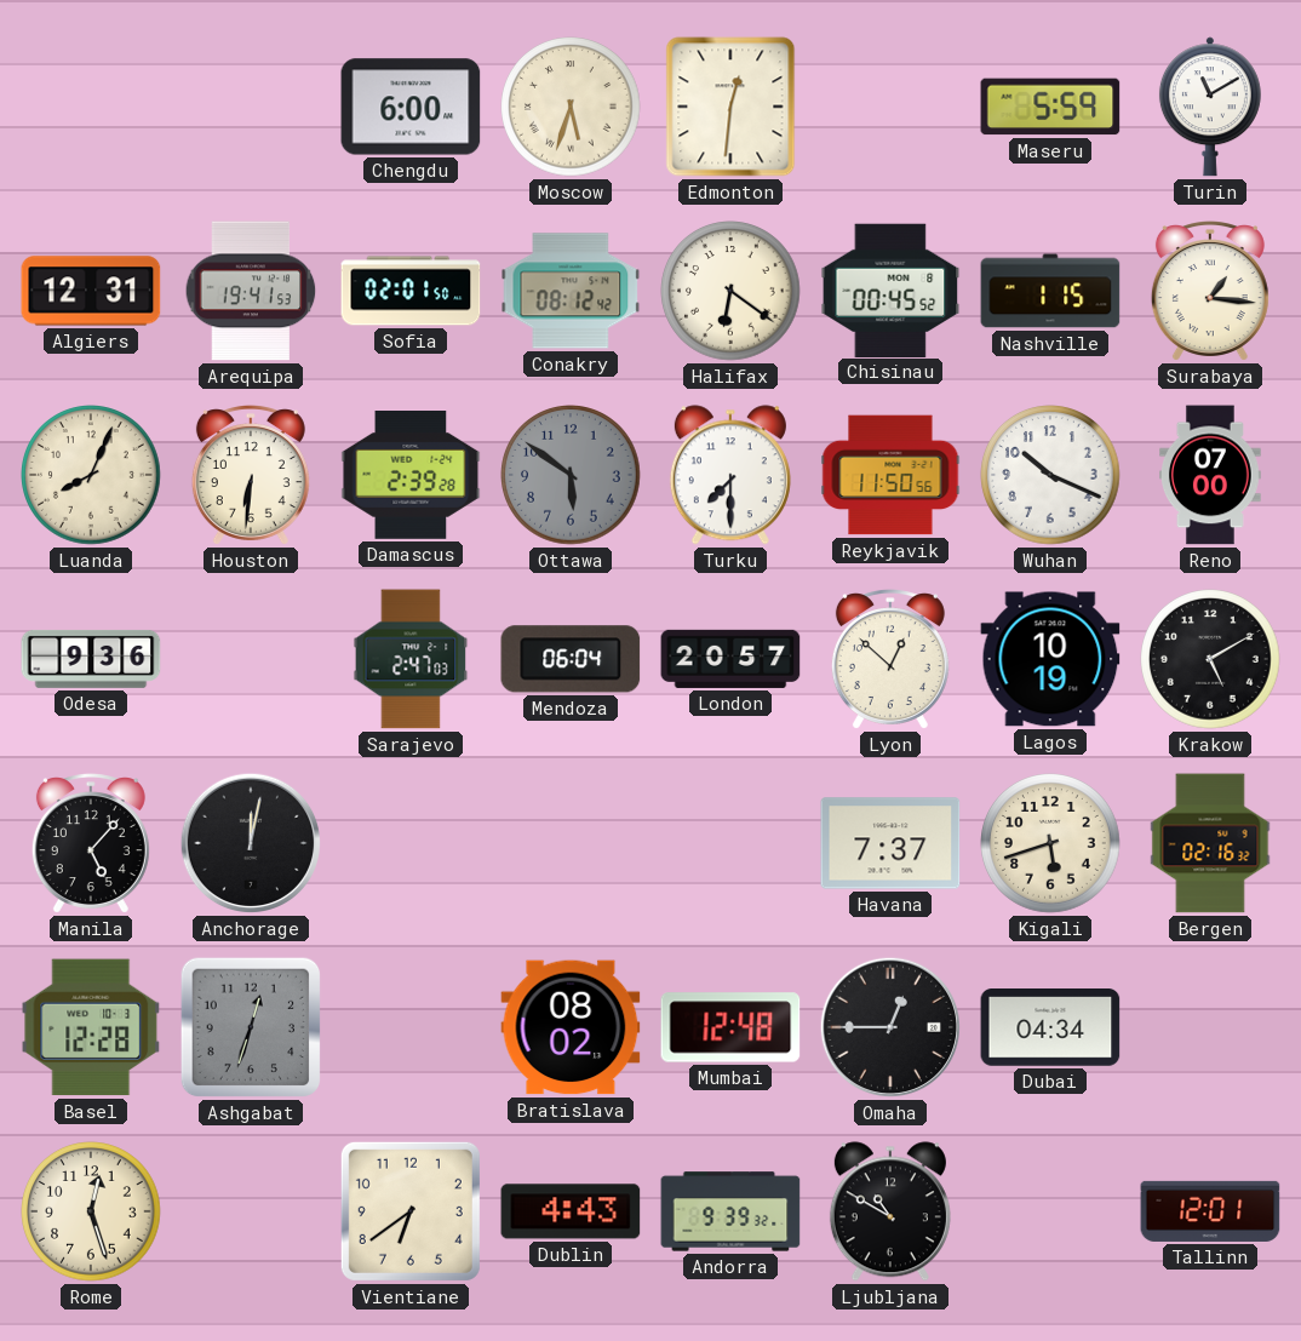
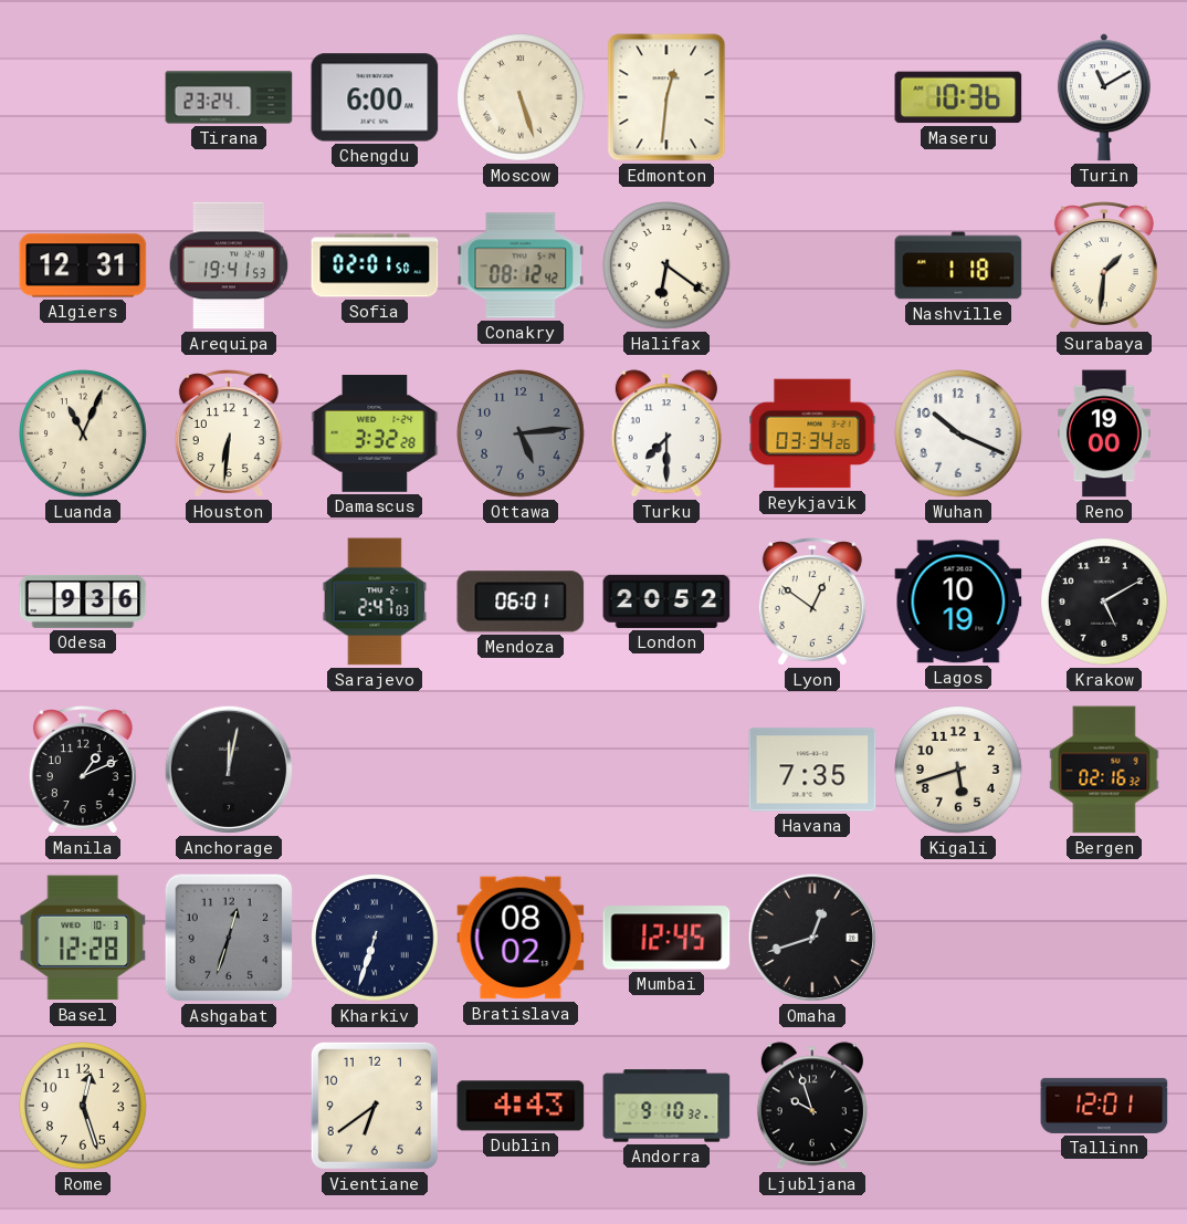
Tirana: none -> 23:24
Moscow: 5:33 -> 5:27
Maseru: 5:59 -> 10:36
Chisinau: 00:45 -> none
Nashville: 1:15 -> 1:18
Surabaya: 1:16 -> 1:31
Luanda: 8:04 -> 11:04
Damascus: 2:39 -> 3:32
Ottawa: 5:51 -> 5:14
Reykjavik: 11:50 -> 03:34
Reno: 07:00 -> 19:00
Mendoza: 06:04 -> 06:01
London: 20:57 -> 20:52
Lyon: 12:52 -> 12:51
Manila: 5:07 -> 1:11
Havana: 7:37 -> 7:35
Kharkiv: none -> 6:33
Mumbai: 12:48 -> 12:45
Omaha: 12:45 -> 12:42
Dubai: 04:34 -> none
Andorra: 9:39 -> 9:10
Ljubljana: 10:50 -> 9:57
